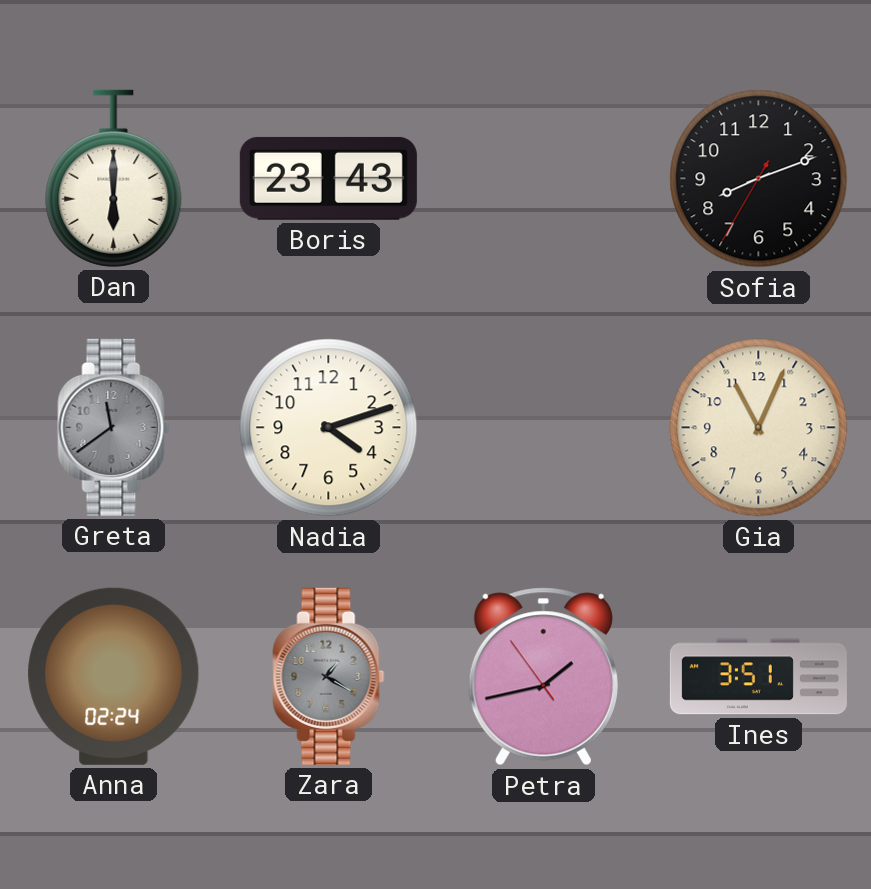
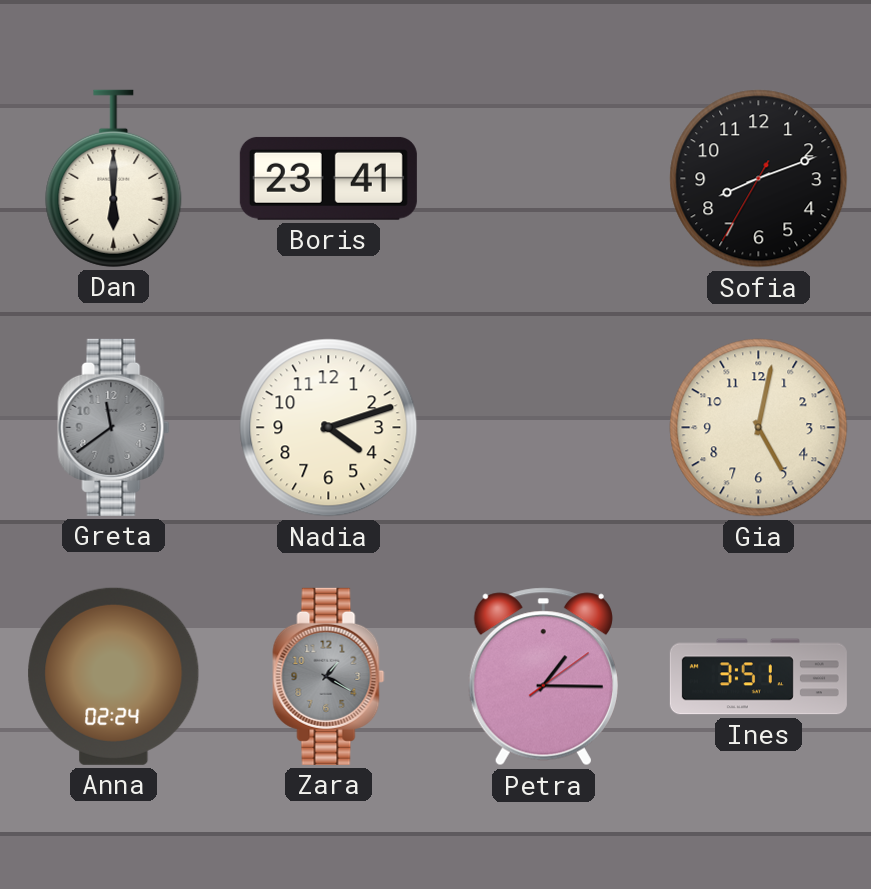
Boris: 23:43 -> 23:41
Gia: 11:04 -> 5:02
Petra: 1:42 -> 1:15
